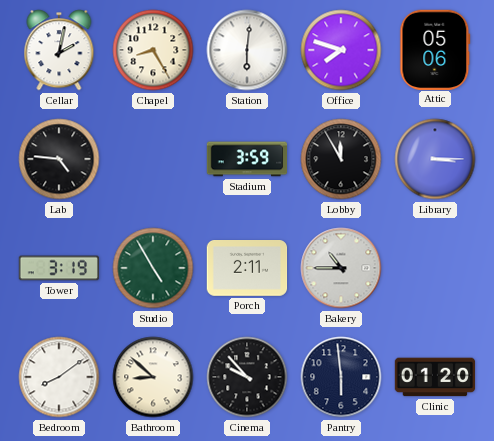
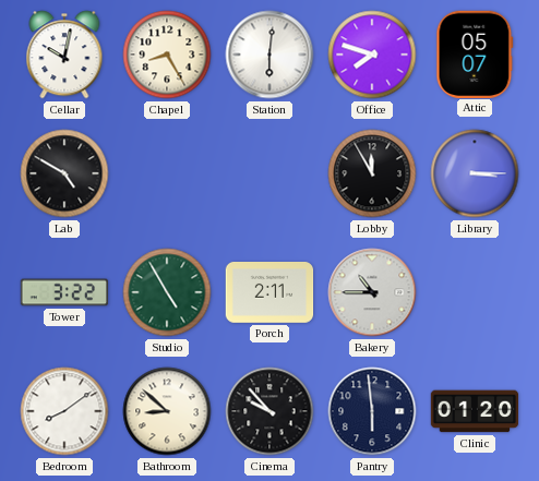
Cellar: 2:02 -> 10:02
Attic: 05:06 -> 05:07
Lab: 4:46 -> 4:50
Stadium: 3:59 -> none
Tower: 3:19 -> 3:22
